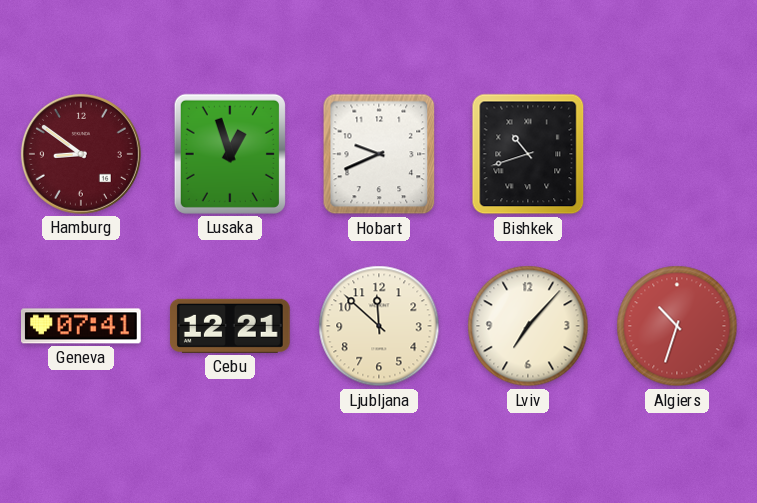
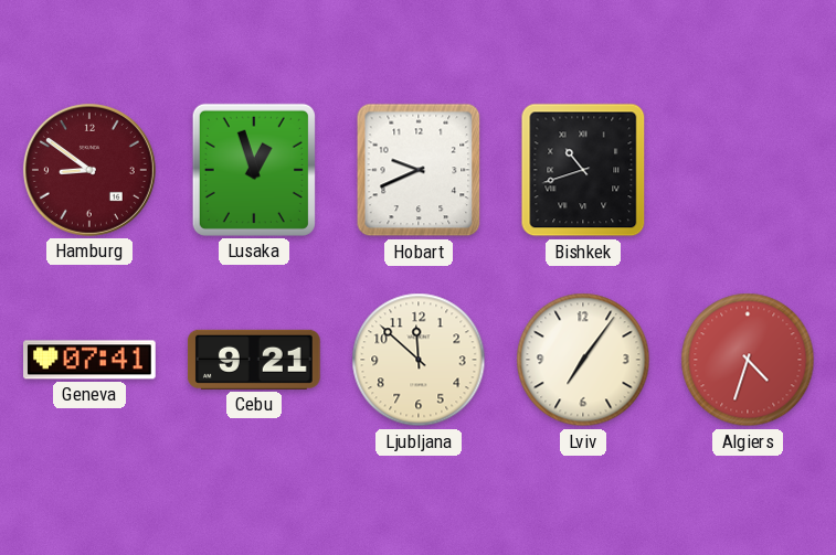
Cebu: 12:21 -> 9:21
Lviv: 7:07 -> 7:06
Algiers: 10:33 -> 4:33
